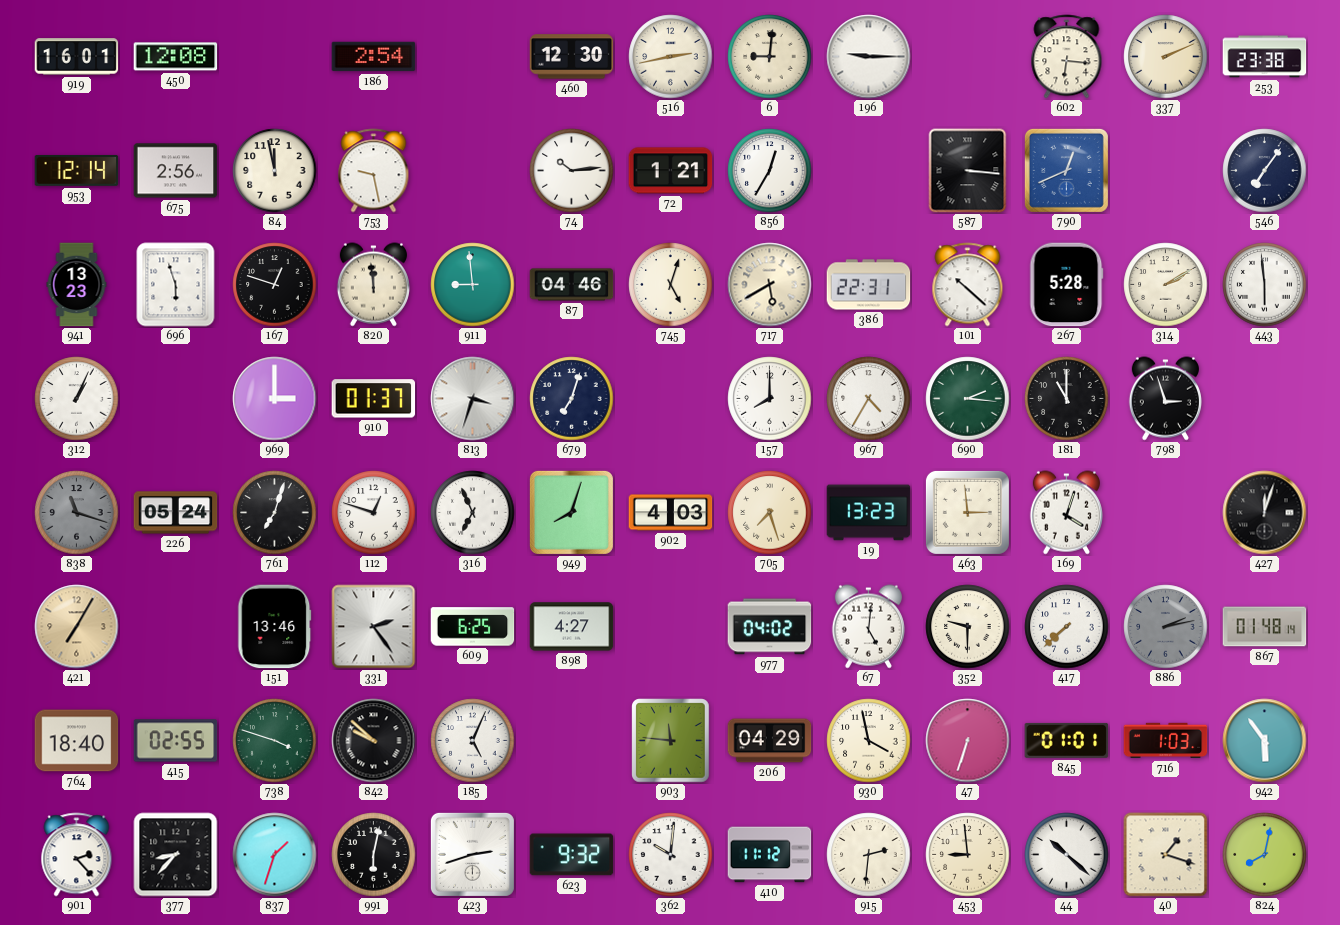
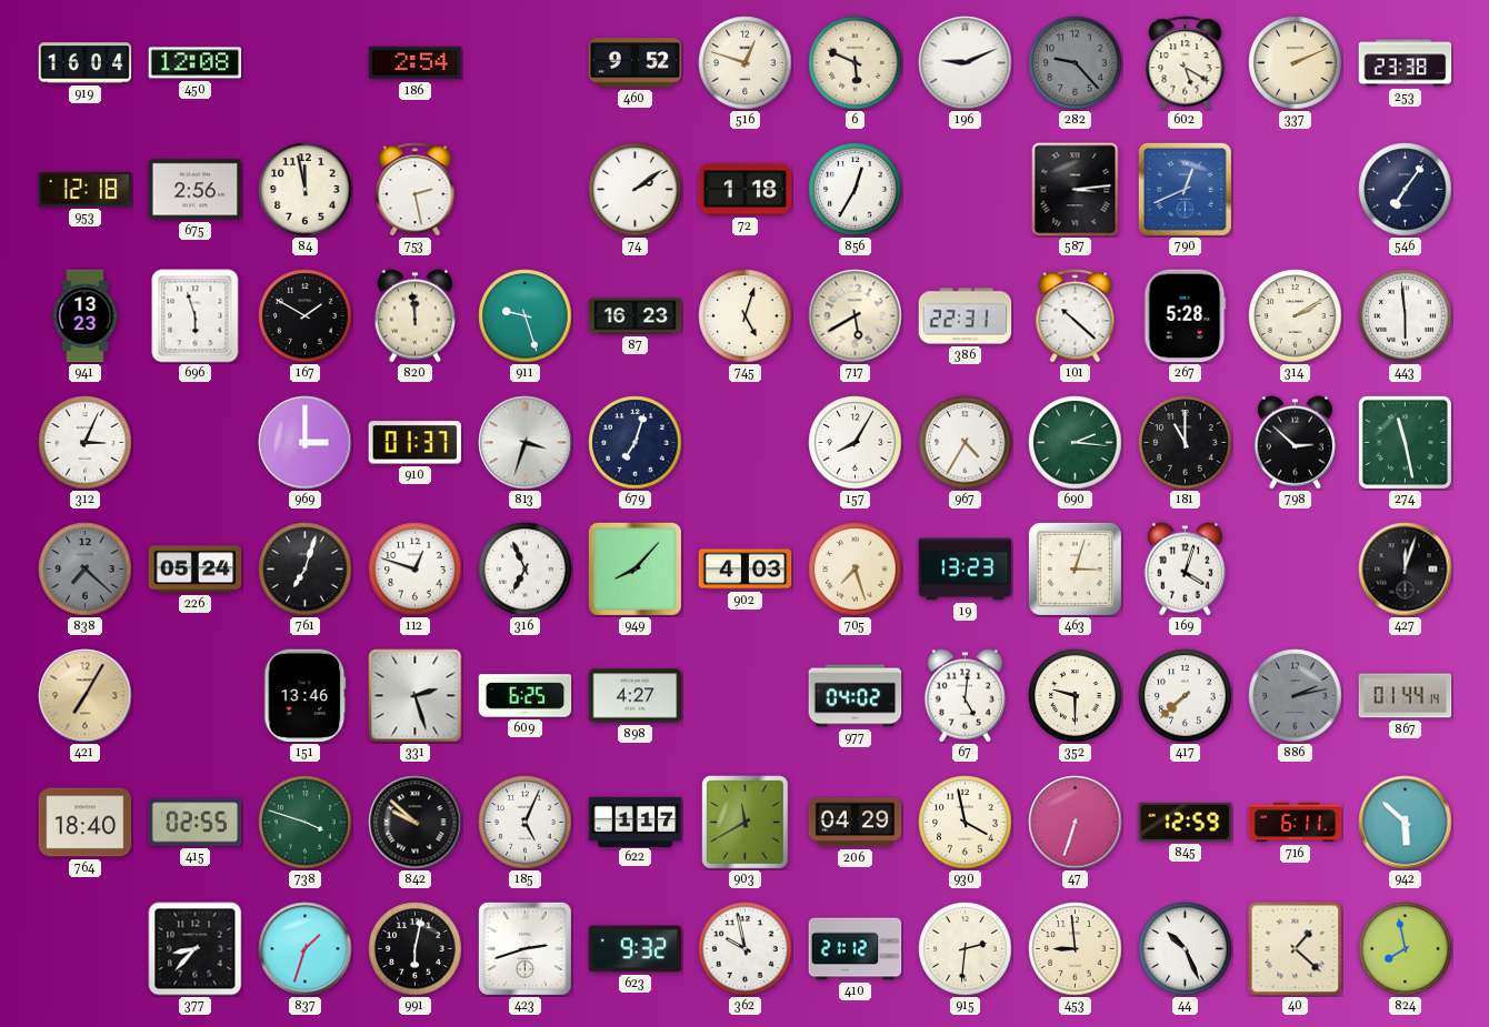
919: 16:01 -> 16:04
460: 12:30 -> 9:52
516: 2:43 -> 12:48
6: 9:01 -> 5:49
196: 9:15 -> 9:11
282: none -> 9:23
602: 6:16 -> 5:20
953: 12:14 -> 12:18
753: 9:28 -> 2:28
74: 10:14 -> 2:09
72: 1:21 -> 1:18
587: 3:16 -> 3:14
167: 12:48 -> 1:50
911: 8:59 -> 9:27
87: 04:46 -> 16:23
312: 1:04 -> 3:04
157: 8:00 -> 8:05
798: 2:57 -> 2:52
274: none -> 11:28
838: 11:18 -> 7:22
949: 8:03 -> 8:07
463: 2:59 -> 3:03
331: 2:24 -> 2:27
867: 01:48 -> 01:44
622: none -> 1:17
903: 11:46 -> 11:40
845: 01:01 -> 12:59
716: 1:03 -> 6:11
942: 5:54 -> 5:52
901: 2:23 -> none
362: 10:01 -> 9:58
410: 11:12 -> 21:12
44: 10:22 -> 10:26
40: 1:18 -> 1:22
824: 8:02 -> 7:58
